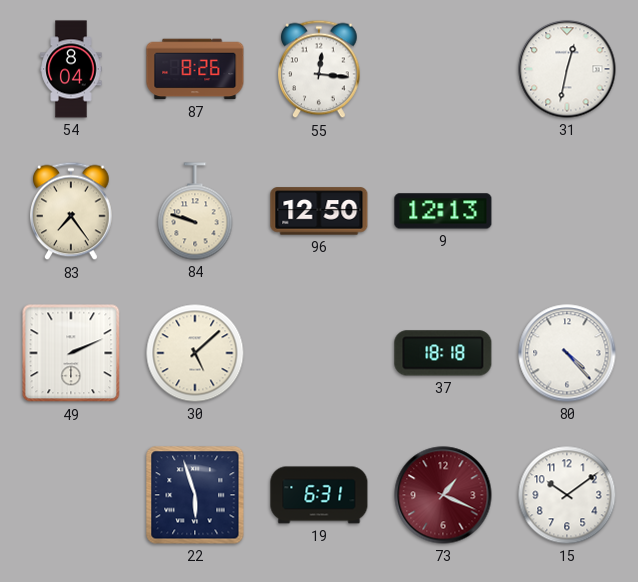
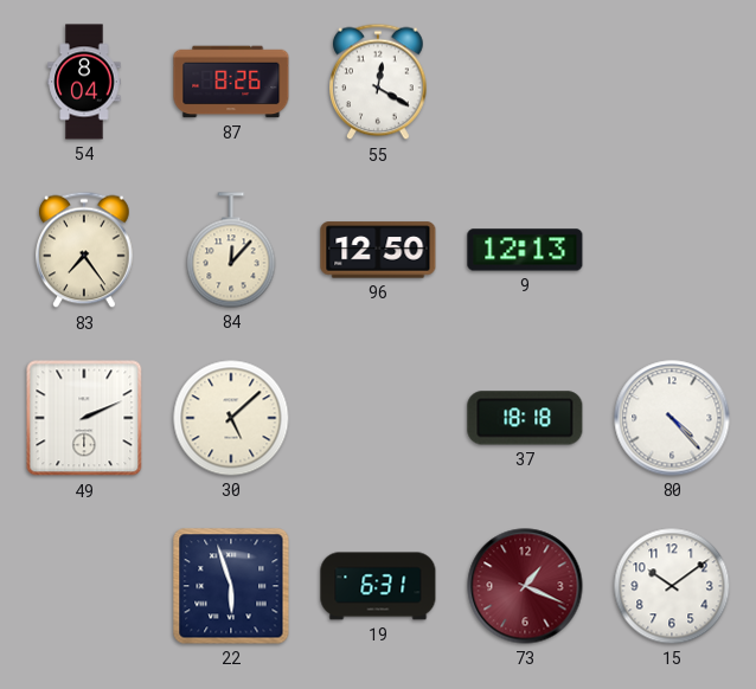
55: 12:16 -> 12:20
31: 12:32 -> none
84: 9:48 -> 12:07
